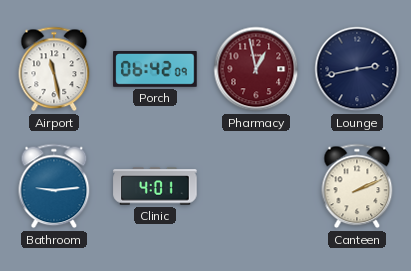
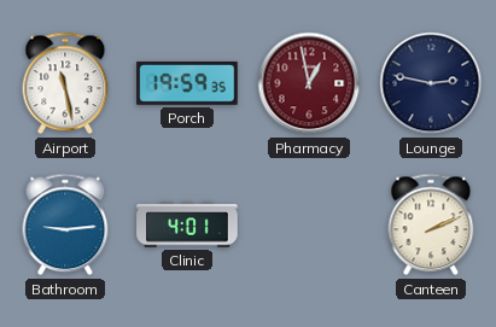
Porch: 06:42 -> 19:59
Lounge: 2:43 -> 2:47
